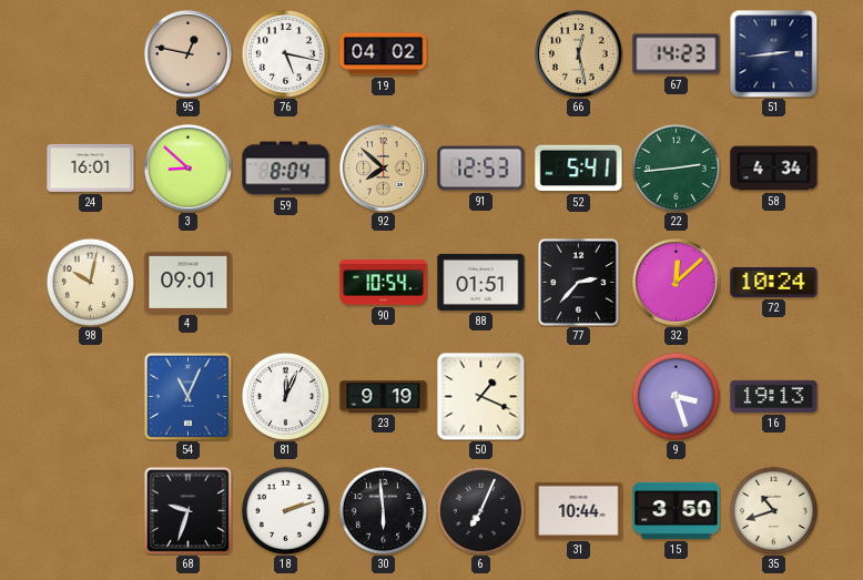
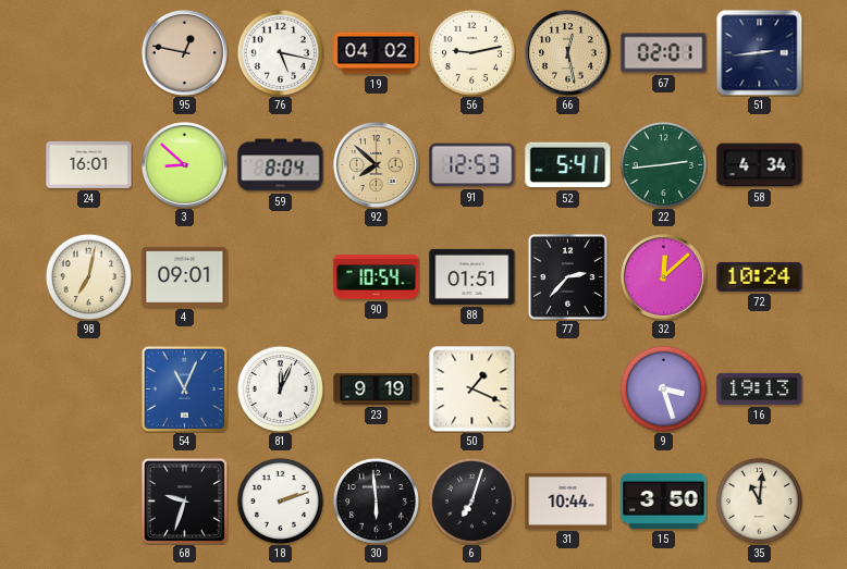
56: none -> 9:13
67: 14:23 -> 02:01
98: 10:02 -> 7:02
6: 7:04 -> 7:03
35: 10:42 -> 11:01
